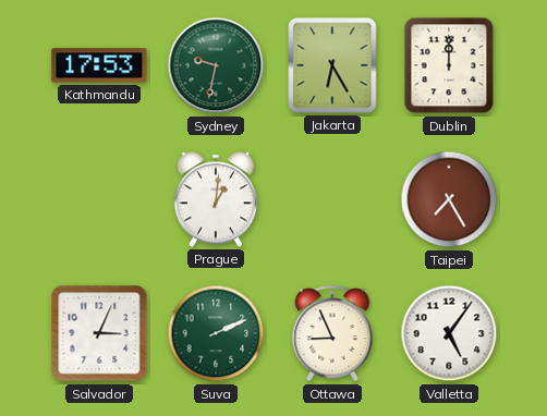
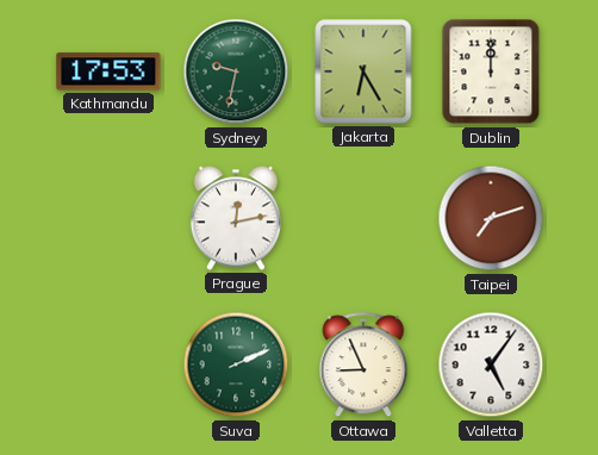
Prague: 1:01 -> 12:13
Taipei: 7:25 -> 7:12
Salvador: 3:04 -> none
